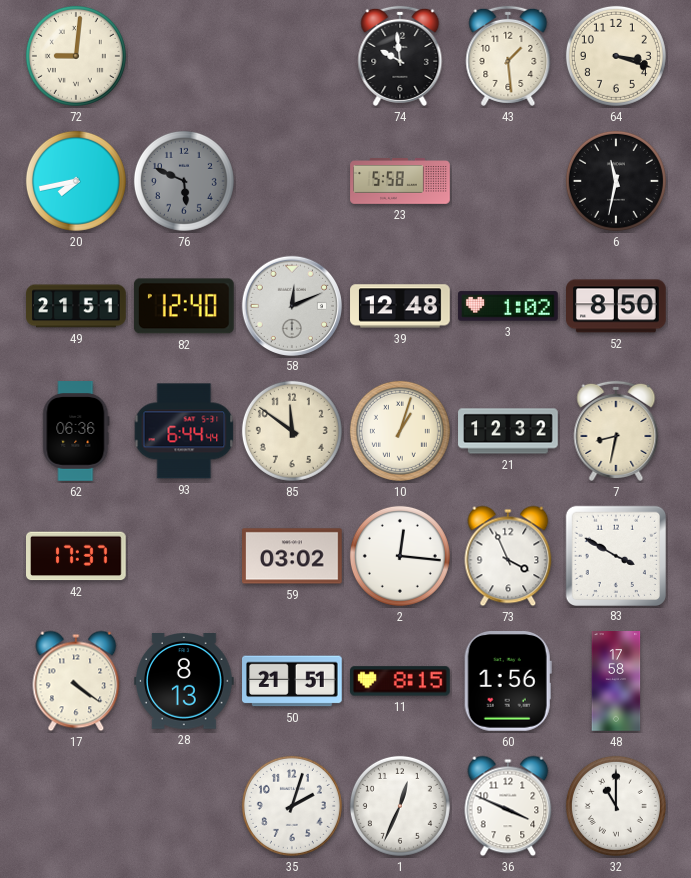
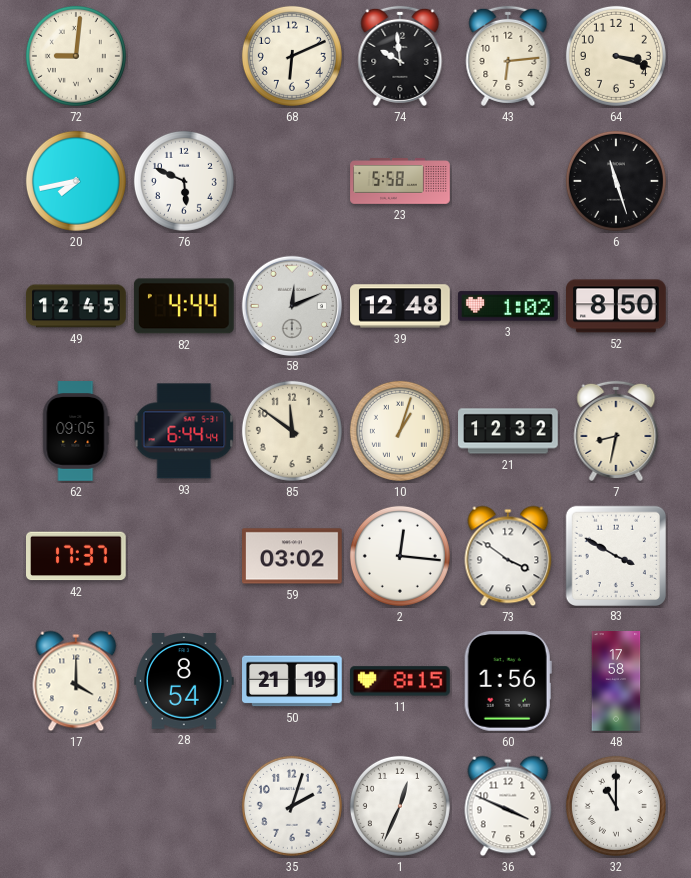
68: none -> 6:11
43: 1:29 -> 6:14
76 dial: grey -> white
6: 11:32 -> 11:27
49: 21:51 -> 12:45
82: 12:40 -> 4:44
62: 06:36 -> 09:05
73: 3:56 -> 3:51
17: 4:21 -> 4:00
28: 8:13 -> 8:54
50: 21:51 -> 21:19
